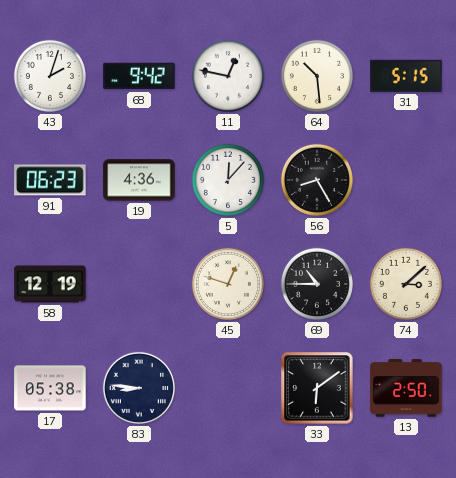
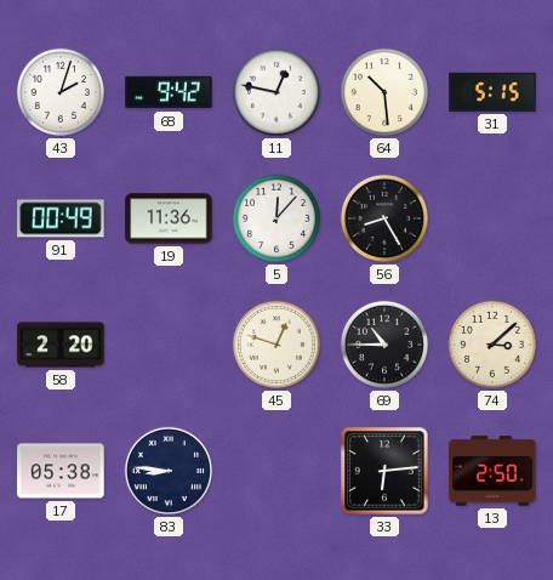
91: 06:23 -> 00:49
19: 4:36 -> 11:36
58: 12:19 -> 2:20
33: 6:09 -> 6:14
